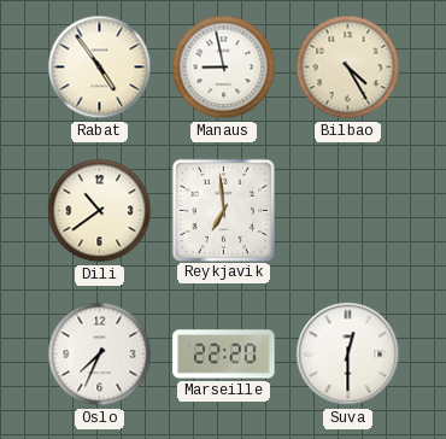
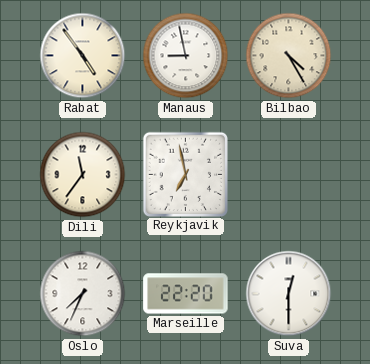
Dili: 10:39 -> 11:36
Reykjavik: 6:59 -> 6:58
